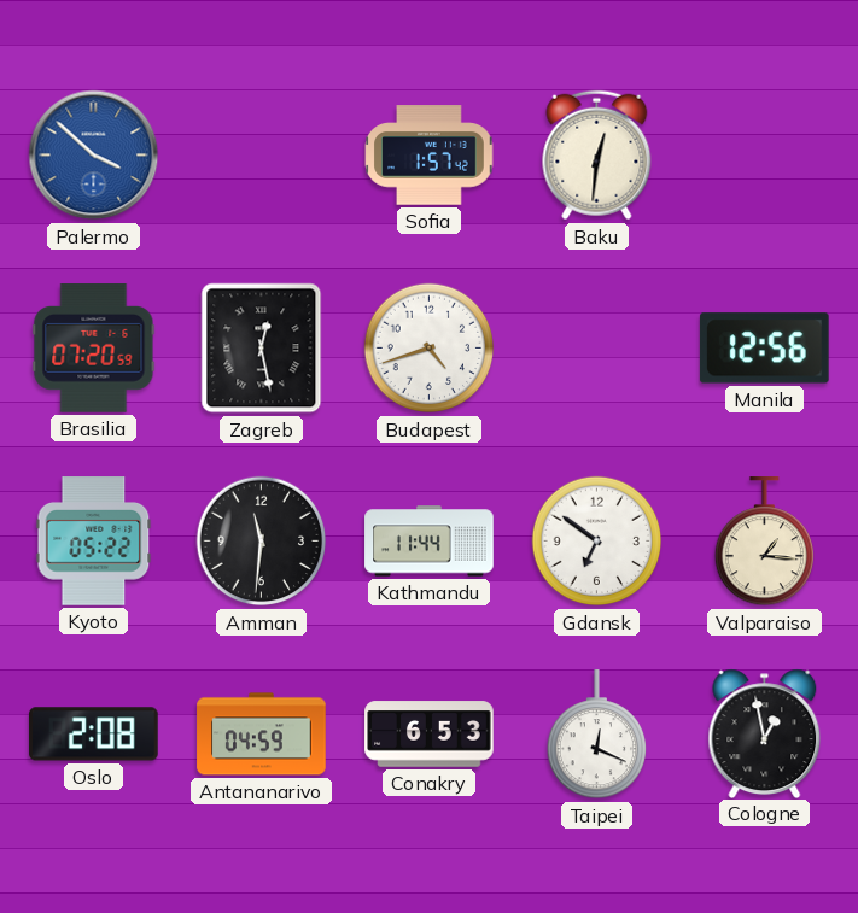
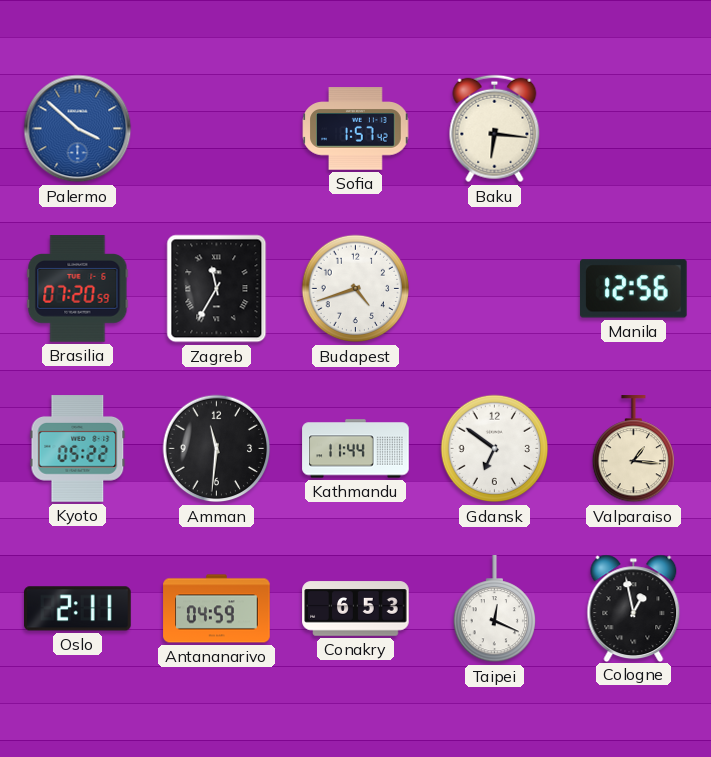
Baku: 12:31 -> 6:16
Zagreb: 12:28 -> 11:35
Oslo: 2:08 -> 2:11
